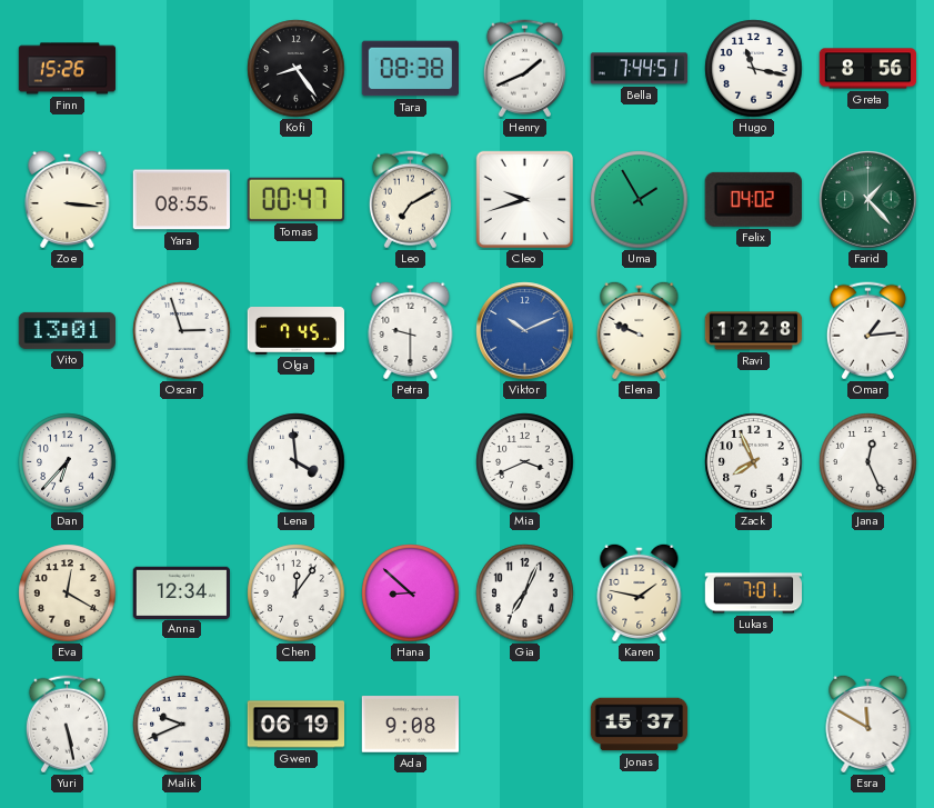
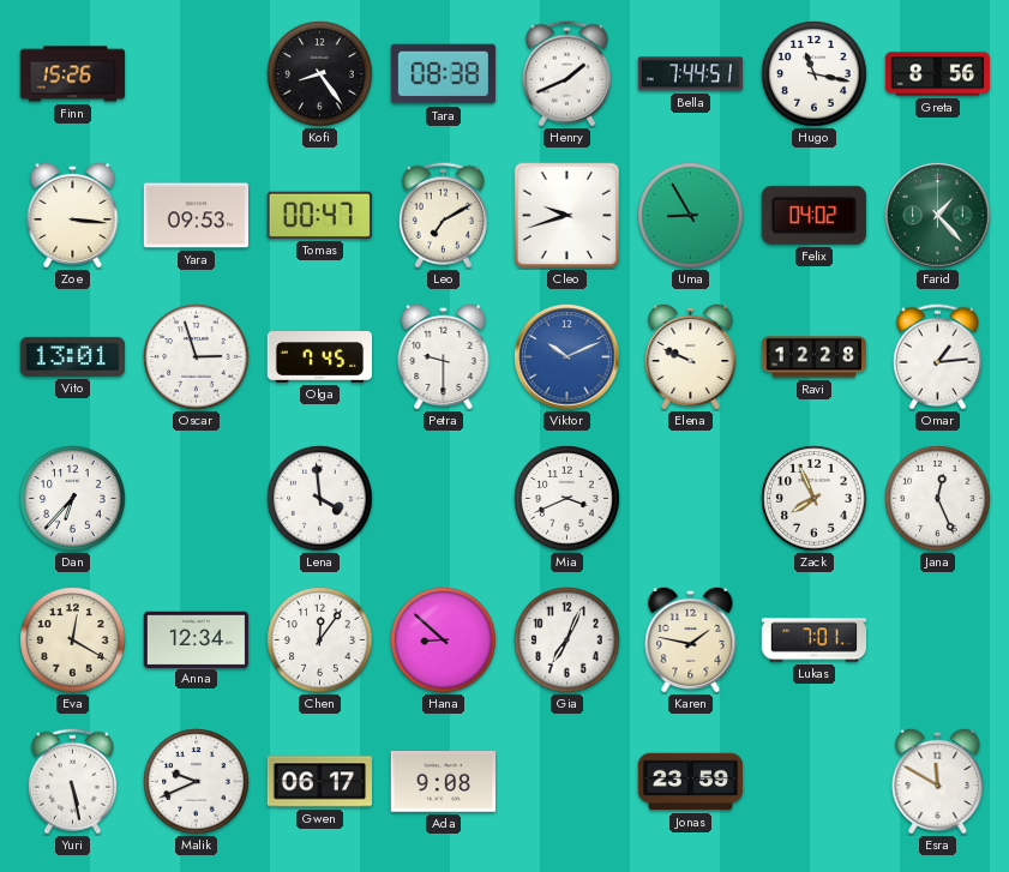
Yara: 08:55 -> 09:53
Uma: 1:55 -> 8:55
Gwen: 06:19 -> 06:17
Jonas: 15:37 -> 23:59
